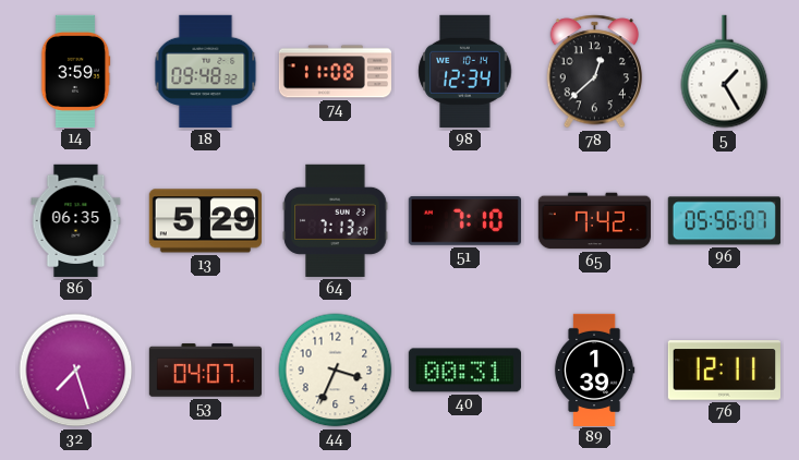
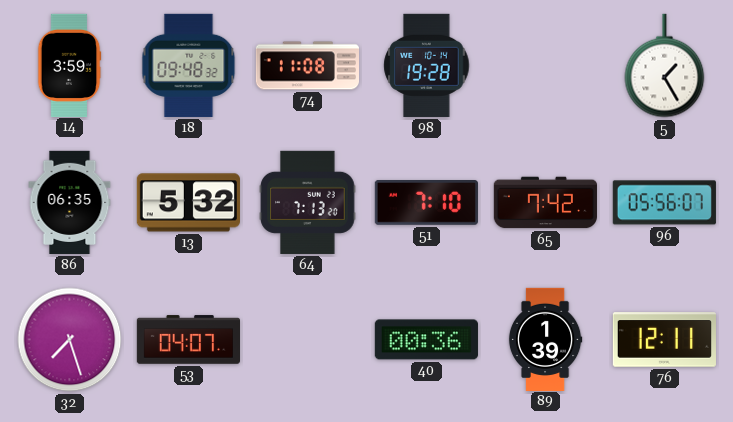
98: 12:34 -> 19:28
78: 12:38 -> none
13: 5:29 -> 5:32
44: 3:34 -> none
40: 00:31 -> 00:36
